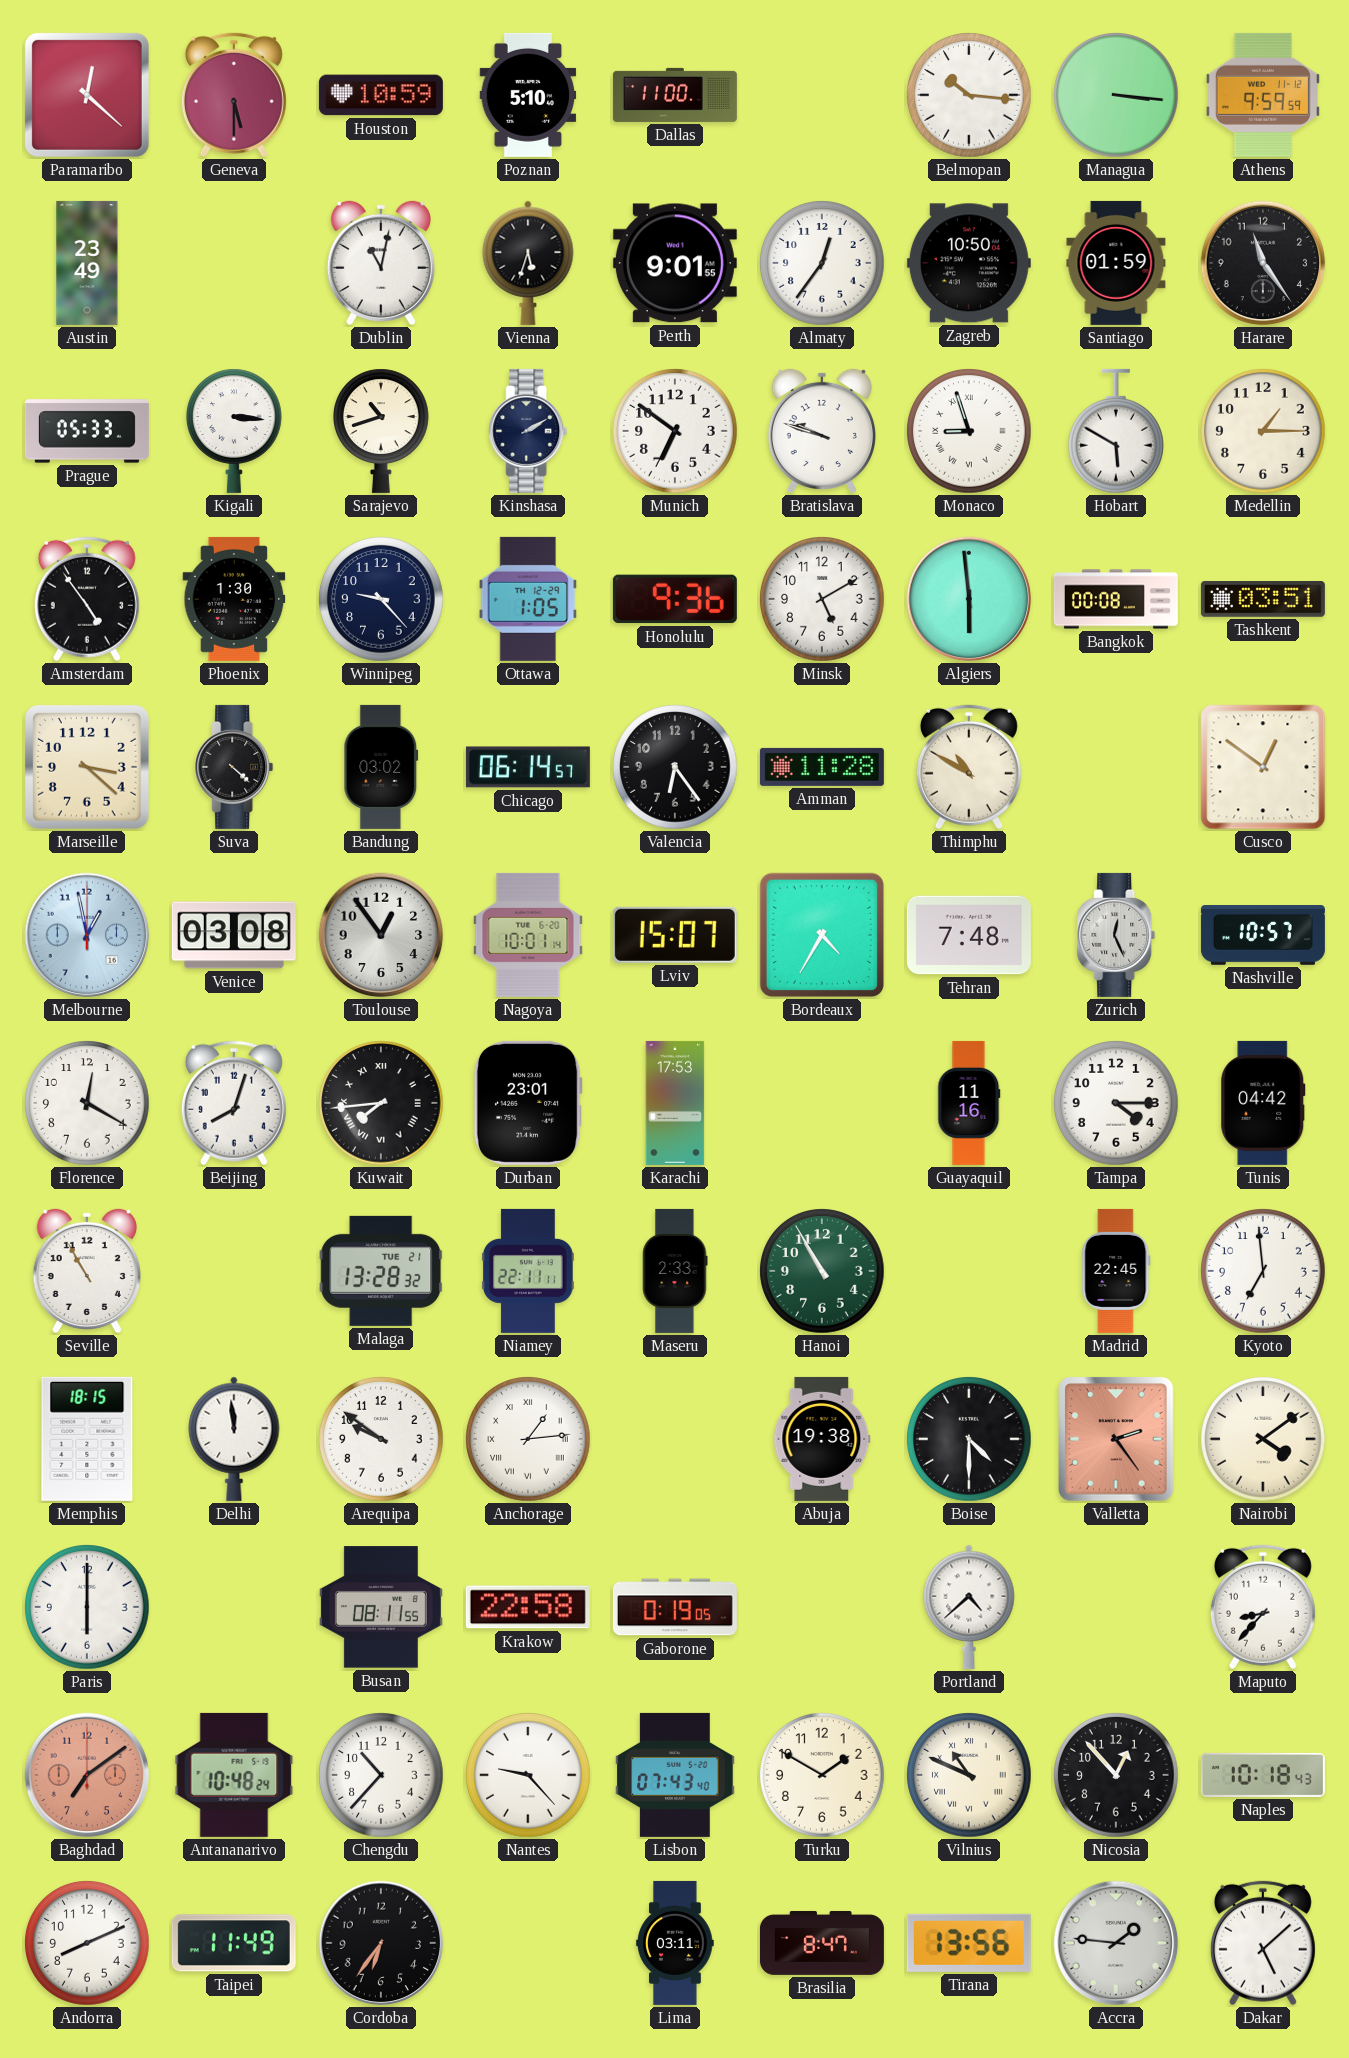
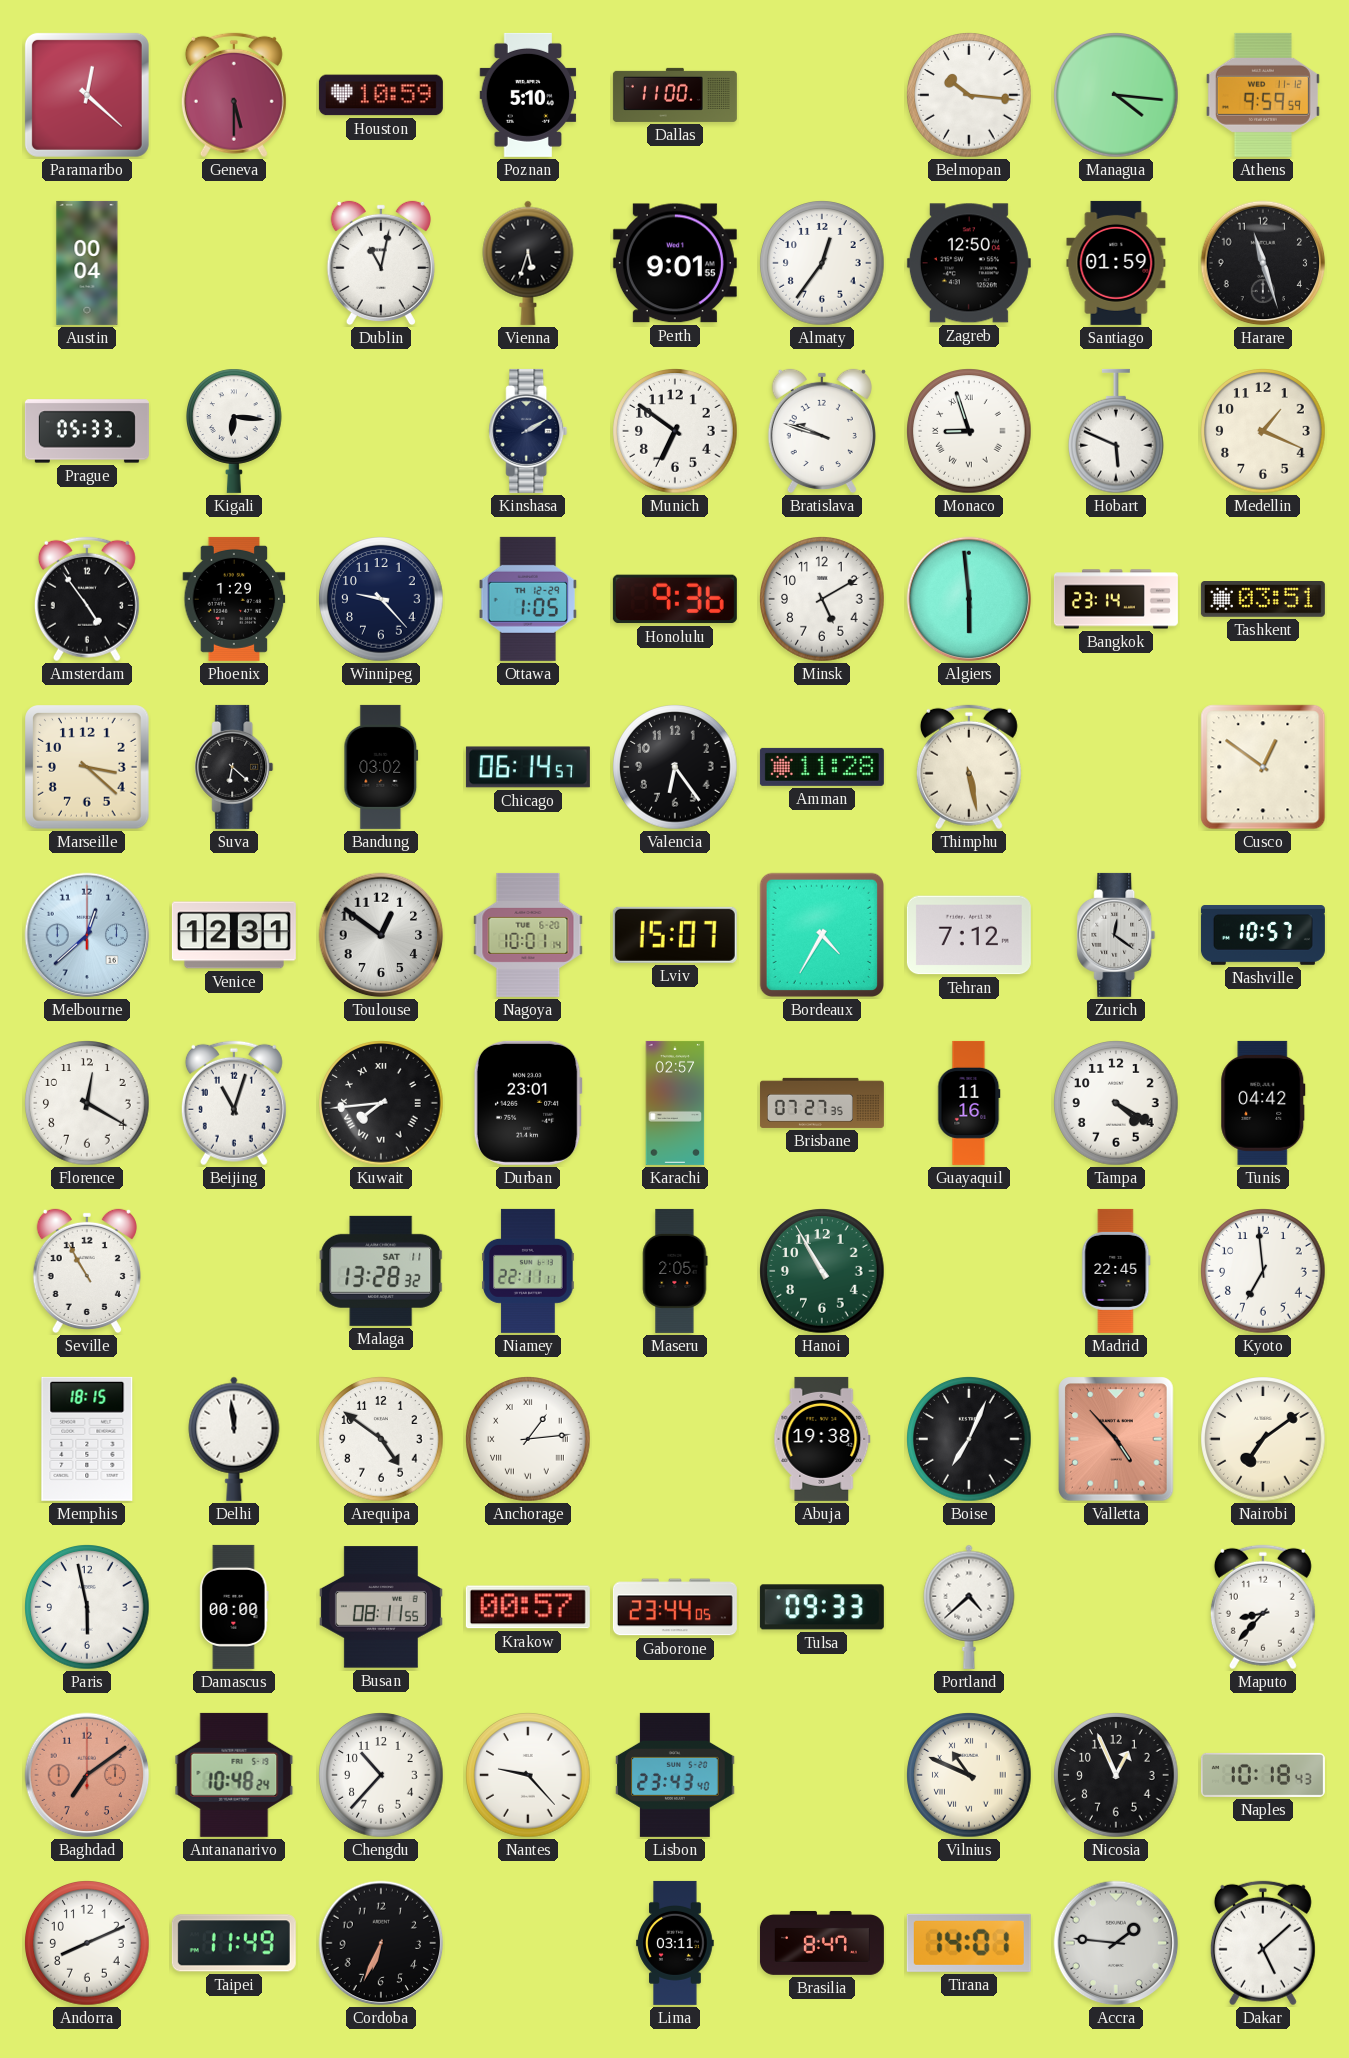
Managua: 3:16 -> 4:16
Austin: 23:49 -> 00:04
Zagreb: 10:50 -> 12:50
Harare: 11:24 -> 11:27
Kigali: 3:16 -> 6:16
Sarajevo: 10:42 -> none
Hobart: 5:50 -> 5:49
Medellin: 1:15 -> 1:19
Phoenix: 1:30 -> 1:29
Bangkok: 00:08 -> 23:14
Suva: 4:22 -> 6:22
Thimphu: 10:50 -> 5:28
Melbourne: 12:58 -> 12:38
Venice: 03:08 -> 12:31
Toulouse: 12:54 -> 12:51
Tehran: 7:48 -> 7:12
Zurich: 12:26 -> 12:21
Beijing: 8:03 -> 11:03
Karachi: 17:53 -> 02:57
Brisbane: none -> 07:27
Tampa: 4:15 -> 4:20
Malaga date: TUE 21 -> SAT 11
Maseru: 2:33 -> 2:05
Arequipa: 9:51 -> 4:51
Boise: 4:30 -> 7:04
Valletta: 2:24 -> 4:53
Nairobi: 4:09 -> 7:09
Paris: 6:00 -> 5:58
Damascus: none -> 00:00
Krakow: 22:58 -> 00:57
Gaborone: 0:19 -> 23:44
Tulsa: none -> 09:33
Lisbon: 07:43 -> 23:43
Turku: 1:50 -> none
Nicosia: 12:53 -> 12:56
Cordoba: 6:36 -> 6:34
Tirana: 13:56 -> 14:01
